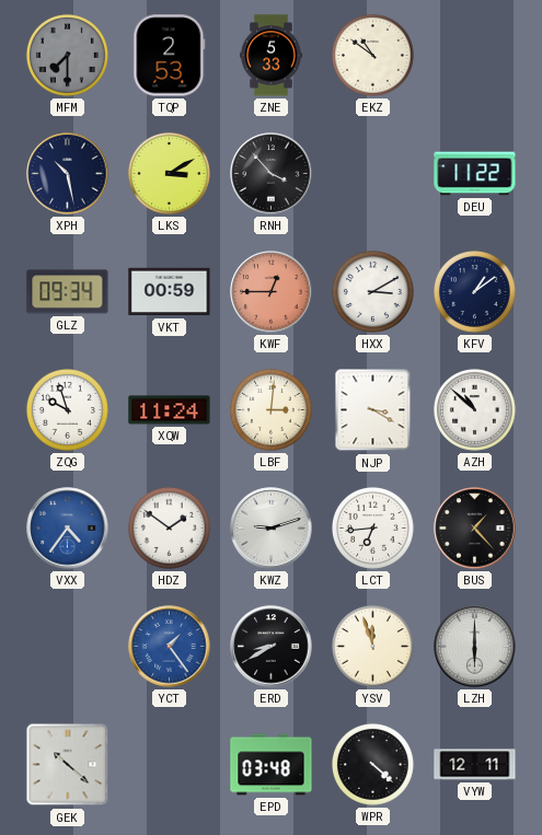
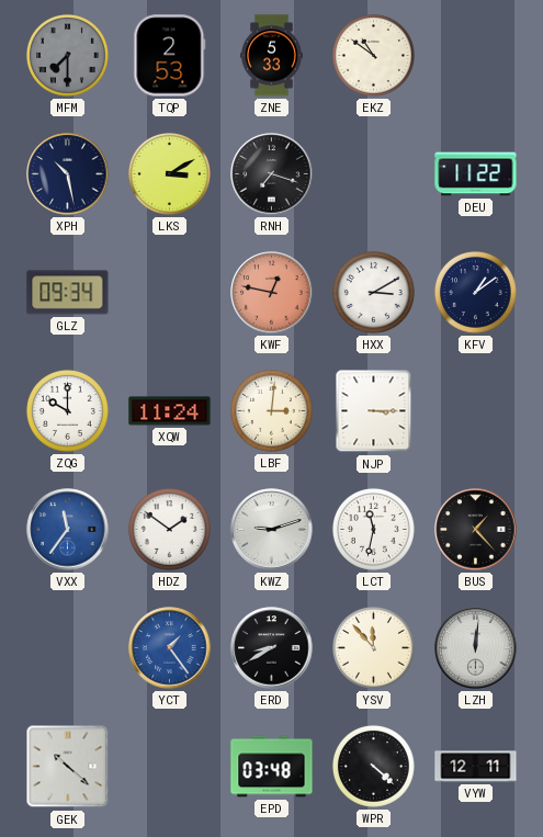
RNH: 3:53 -> 7:18
VKT: 00:59 -> none
KWF: 12:45 -> 12:47
ZQG: 9:57 -> 10:00
NJP: 3:20 -> 3:15
AZH: 10:52 -> none
VXX: 4:36 -> 11:36
LCT: 6:44 -> 11:32
YSV: 11:57 -> 11:53
LZH: 6:00 -> 12:01
